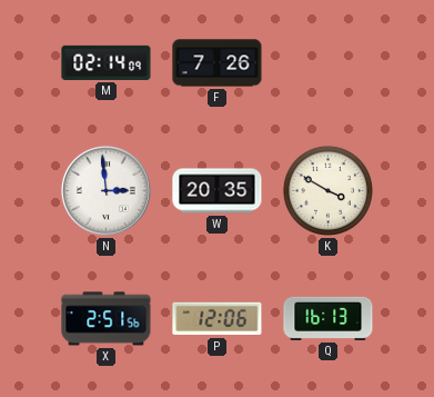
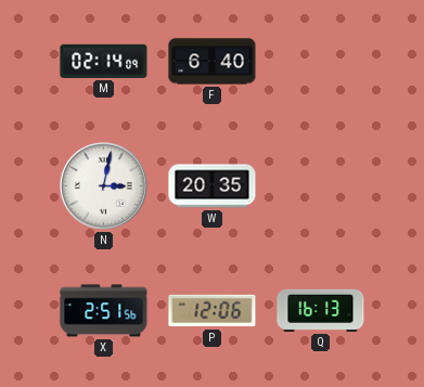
F: 7:26 -> 6:40
N: 2:59 -> 3:02
K: 3:50 -> none
